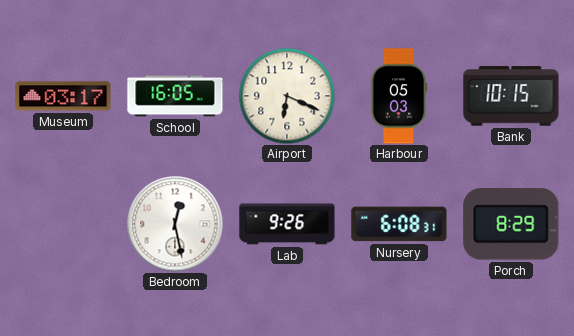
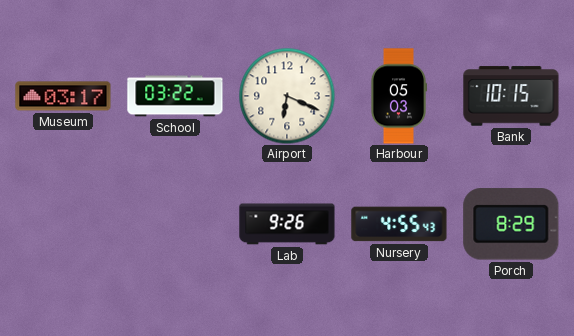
School: 16:05 -> 03:22
Bedroom: 12:28 -> none
Nursery: 6:08 -> 4:55
